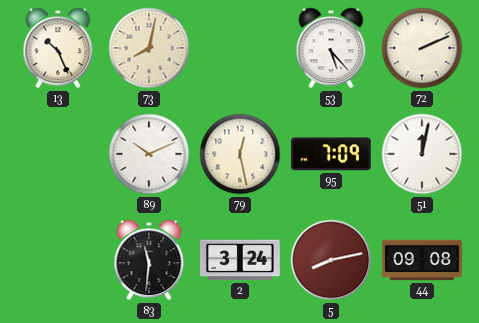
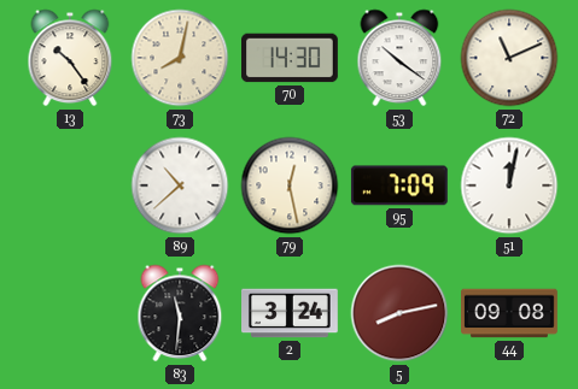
13: 10:26 -> 10:24
70: none -> 14:30
53: 5:23 -> 10:21
72: 2:11 -> 11:11
89: 10:11 -> 10:38
